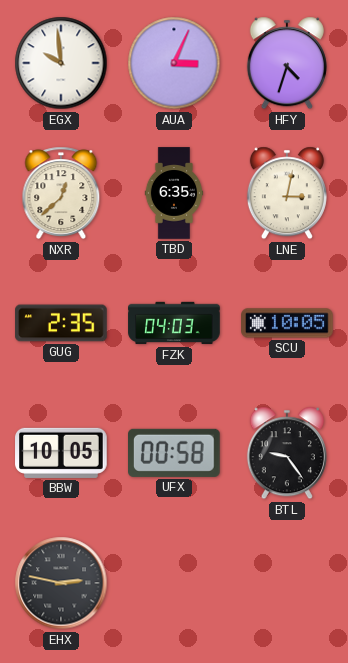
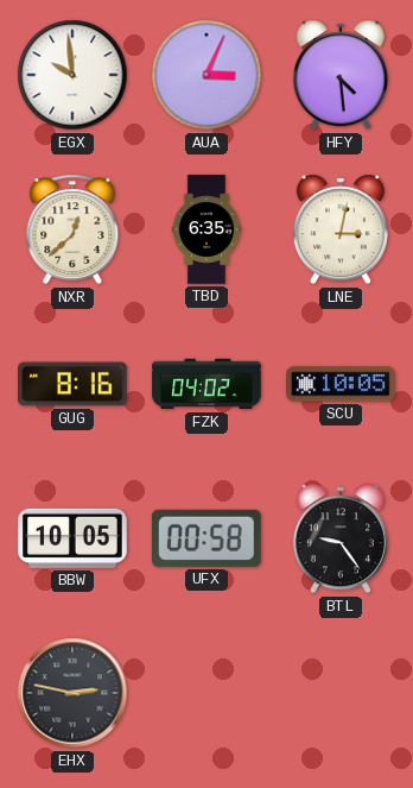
HFY: 4:33 -> 4:29
GUG: 2:35 -> 8:16
FZK: 04:03 -> 04:02
